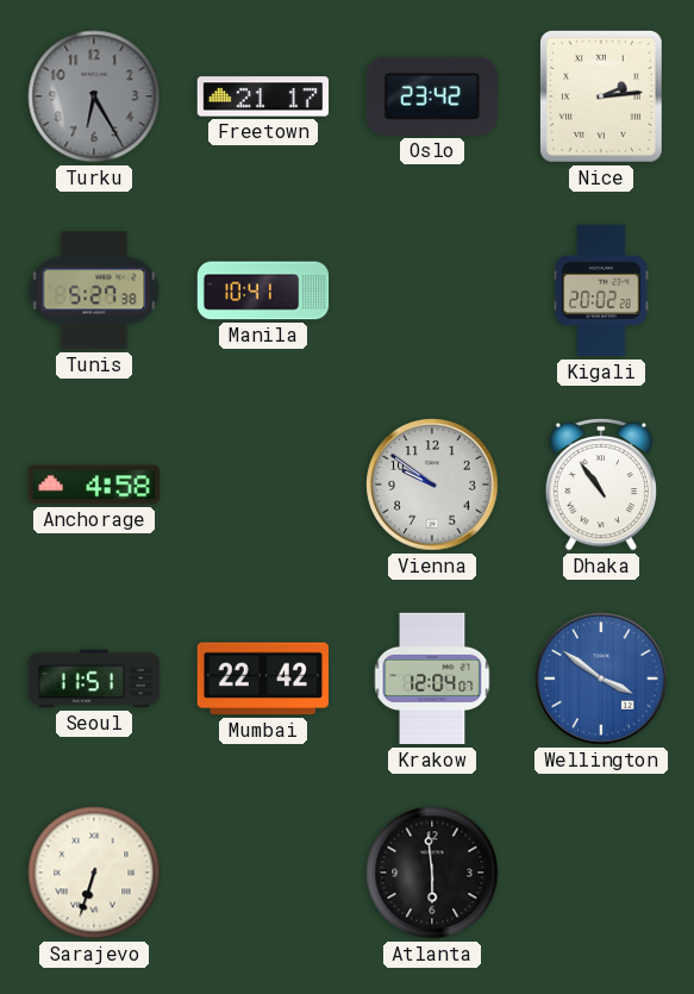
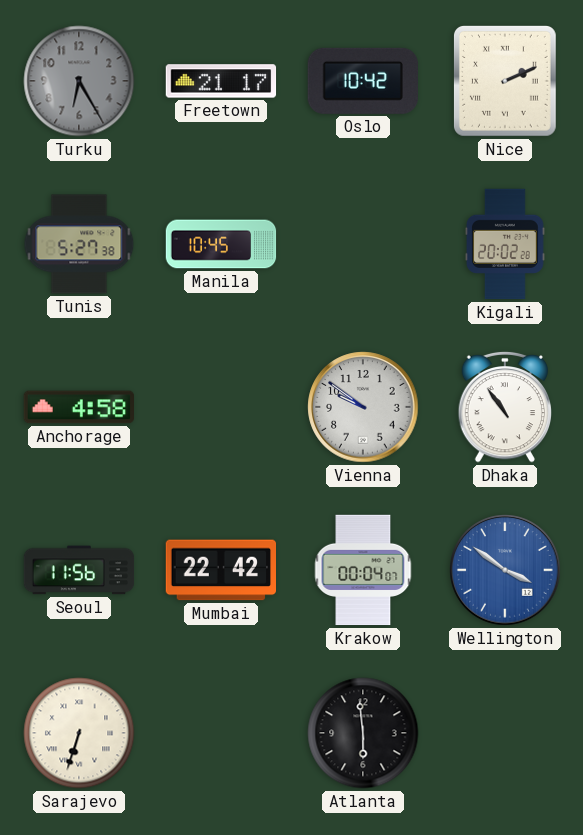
Oslo: 23:42 -> 10:42
Nice: 2:14 -> 2:11
Manila: 10:41 -> 10:45
Seoul: 11:51 -> 11:56
Krakow: 12:04 -> 00:04
